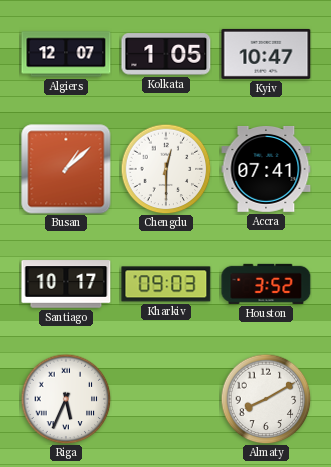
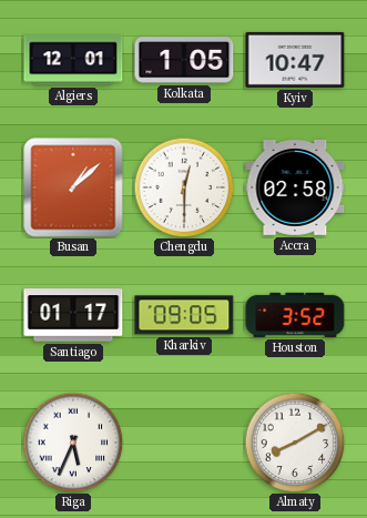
Algiers: 12:07 -> 12:01
Accra: 07:41 -> 02:58
Santiago: 10:17 -> 01:17
Kharkiv: 09:03 -> 09:05
